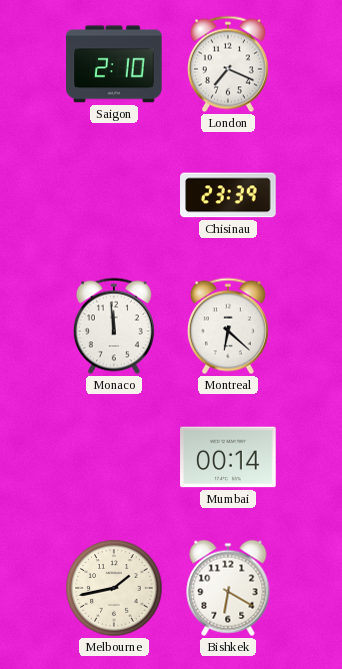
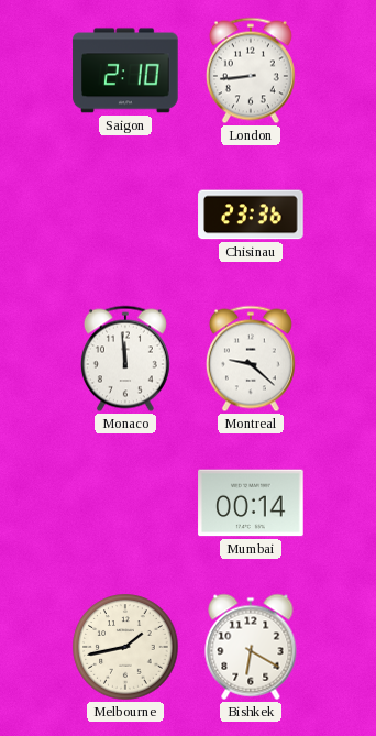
London: 7:19 -> 8:44
Chisinau: 23:39 -> 23:36
Montreal: 6:22 -> 9:22
